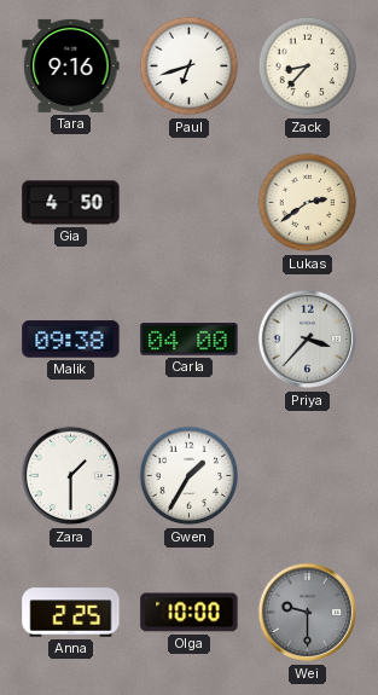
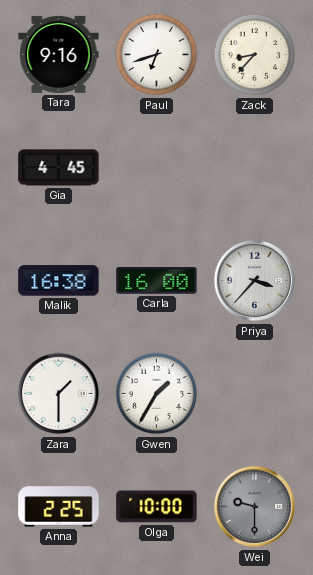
Gia: 4:50 -> 4:45
Lukas: 2:39 -> none
Malik: 09:38 -> 16:38
Carla: 04:00 -> 16:00
